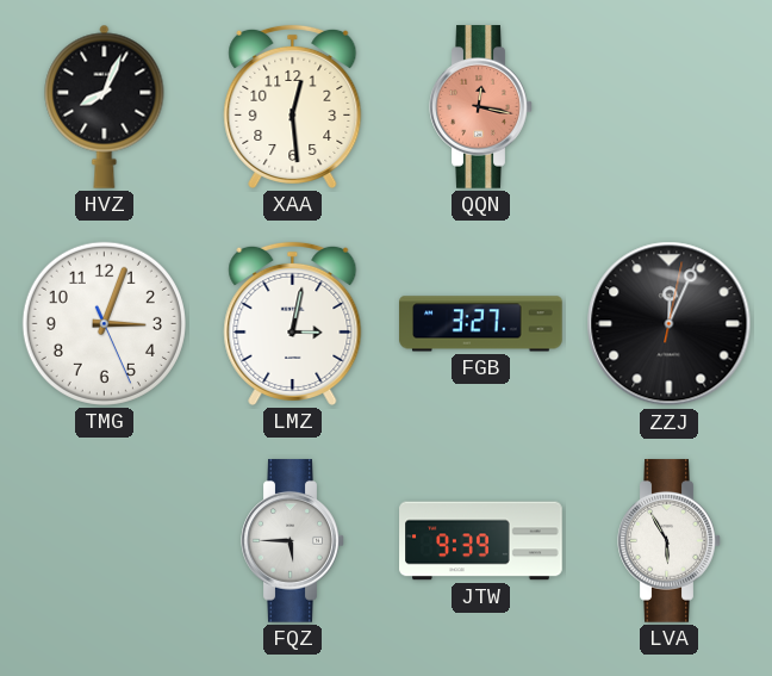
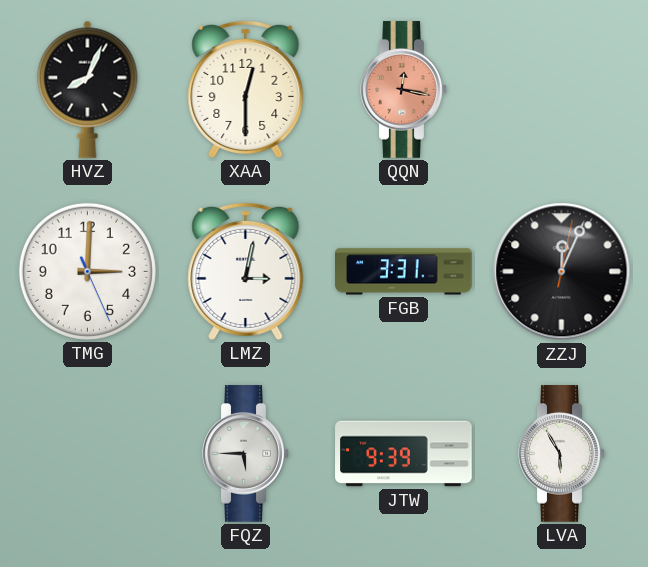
XAA: 12:29 -> 12:30
TMG: 3:03 -> 3:00
FGB: 3:27 -> 3:31
